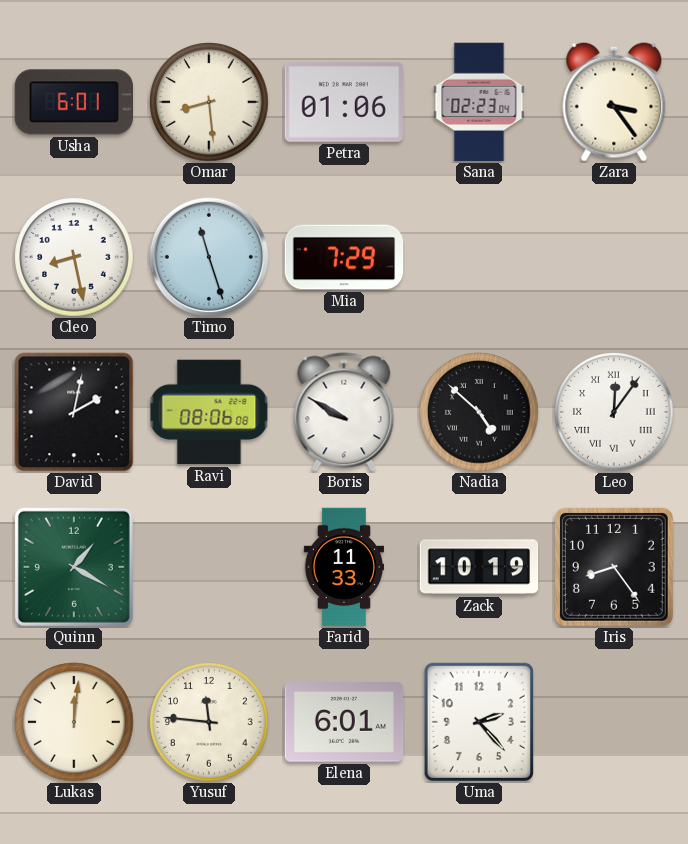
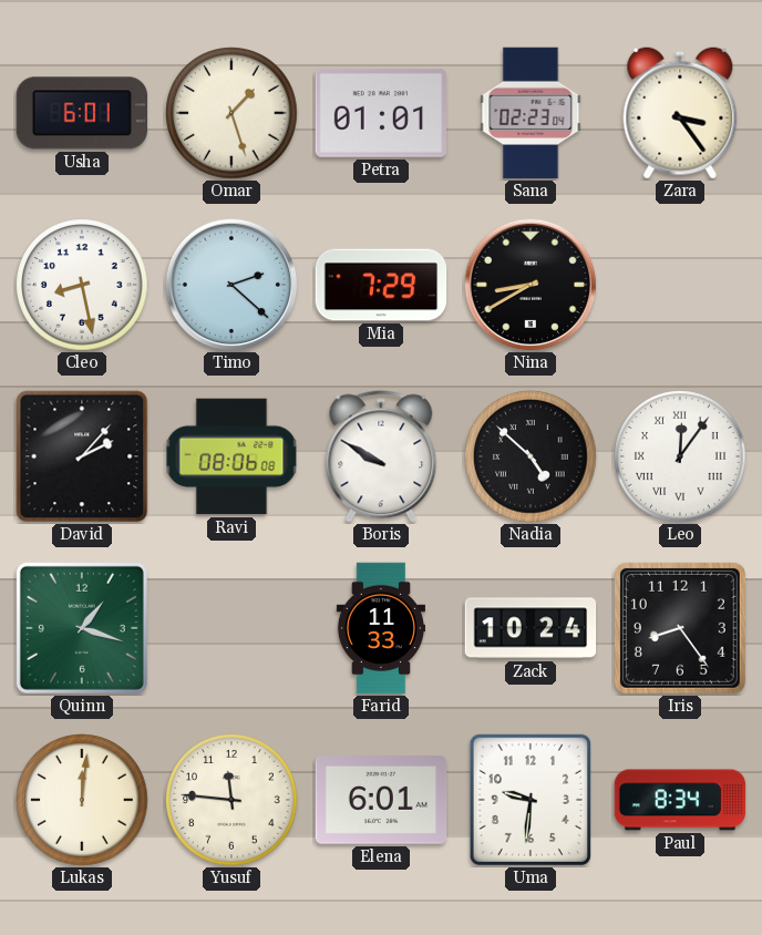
Omar: 8:29 -> 1:27
Petra: 01:06 -> 01:01
Timo: 11:27 -> 2:22
Nina: none -> 8:40
David: 2:02 -> 2:07
Quinn: 1:20 -> 1:18
Zack: 10:19 -> 10:24
Uma: 2:23 -> 9:31
Paul: none -> 8:34
